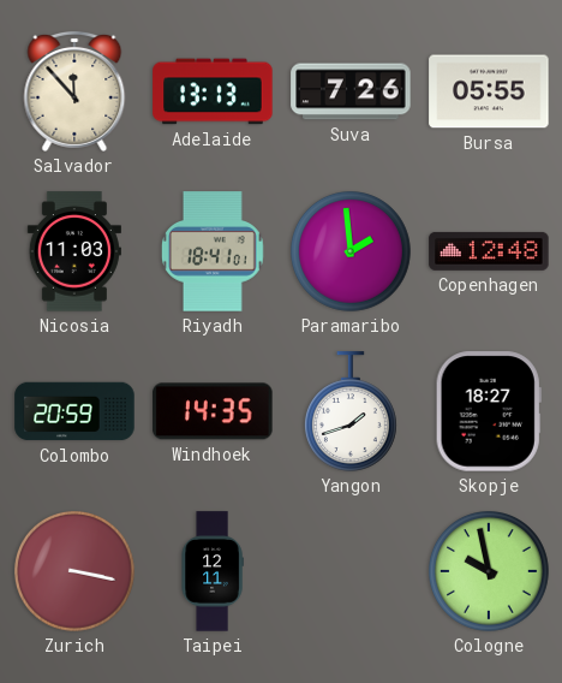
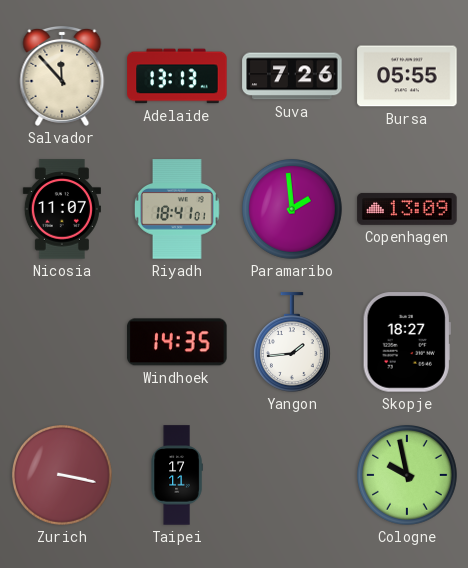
Nicosia: 11:03 -> 11:07
Copenhagen: 12:48 -> 13:09
Colombo: 20:59 -> none
Yangon: 1:42 -> 1:44
Taipei: 12:11 -> 17:11
